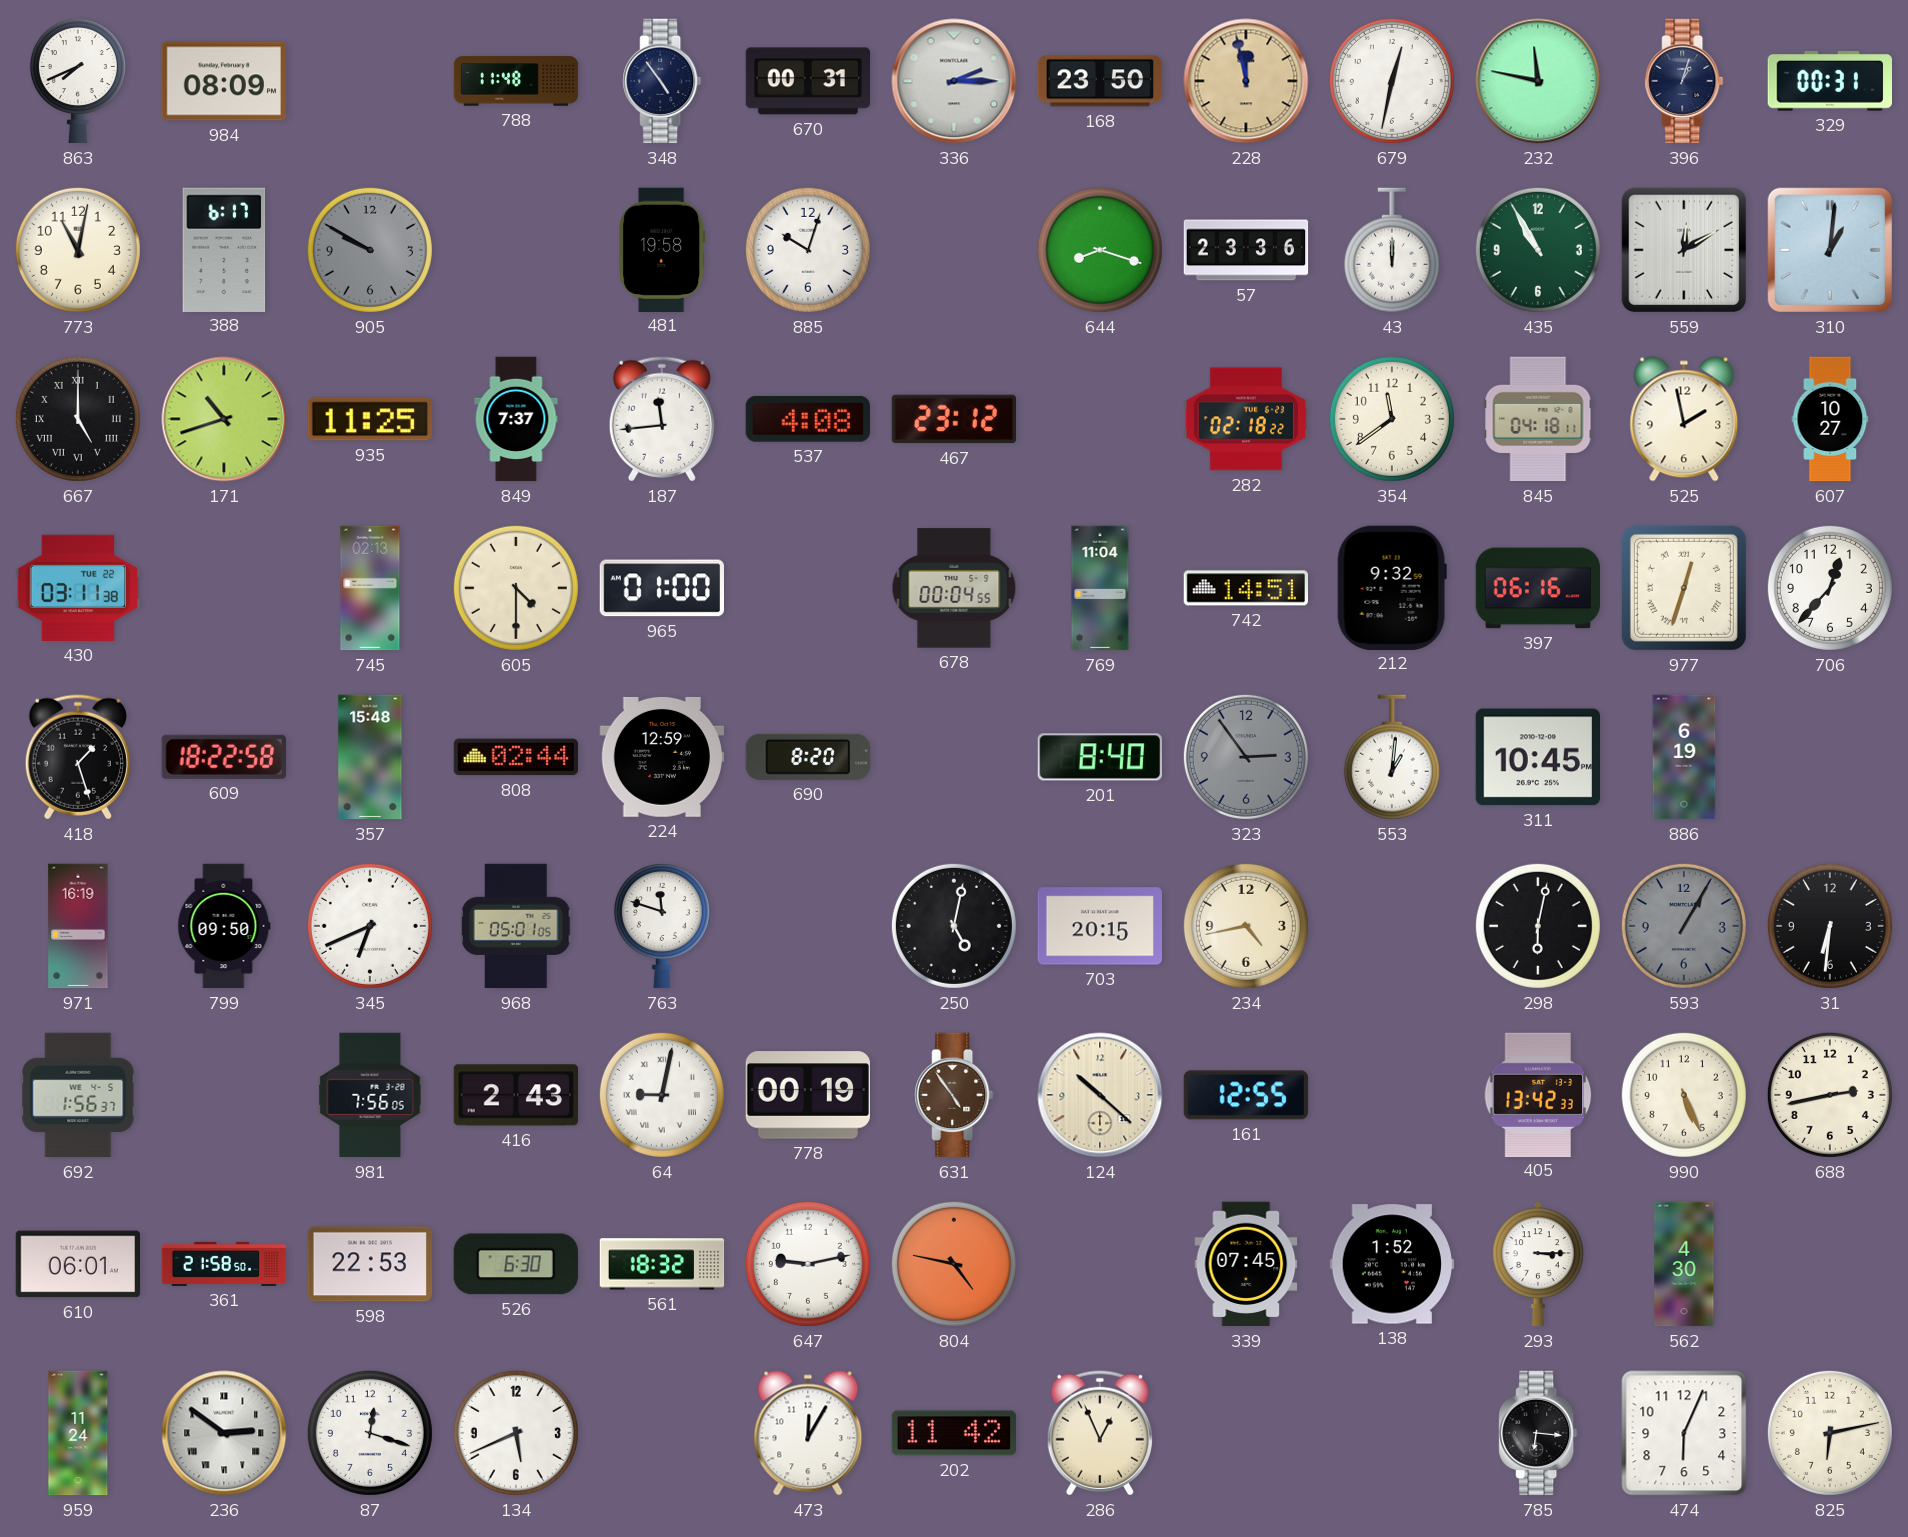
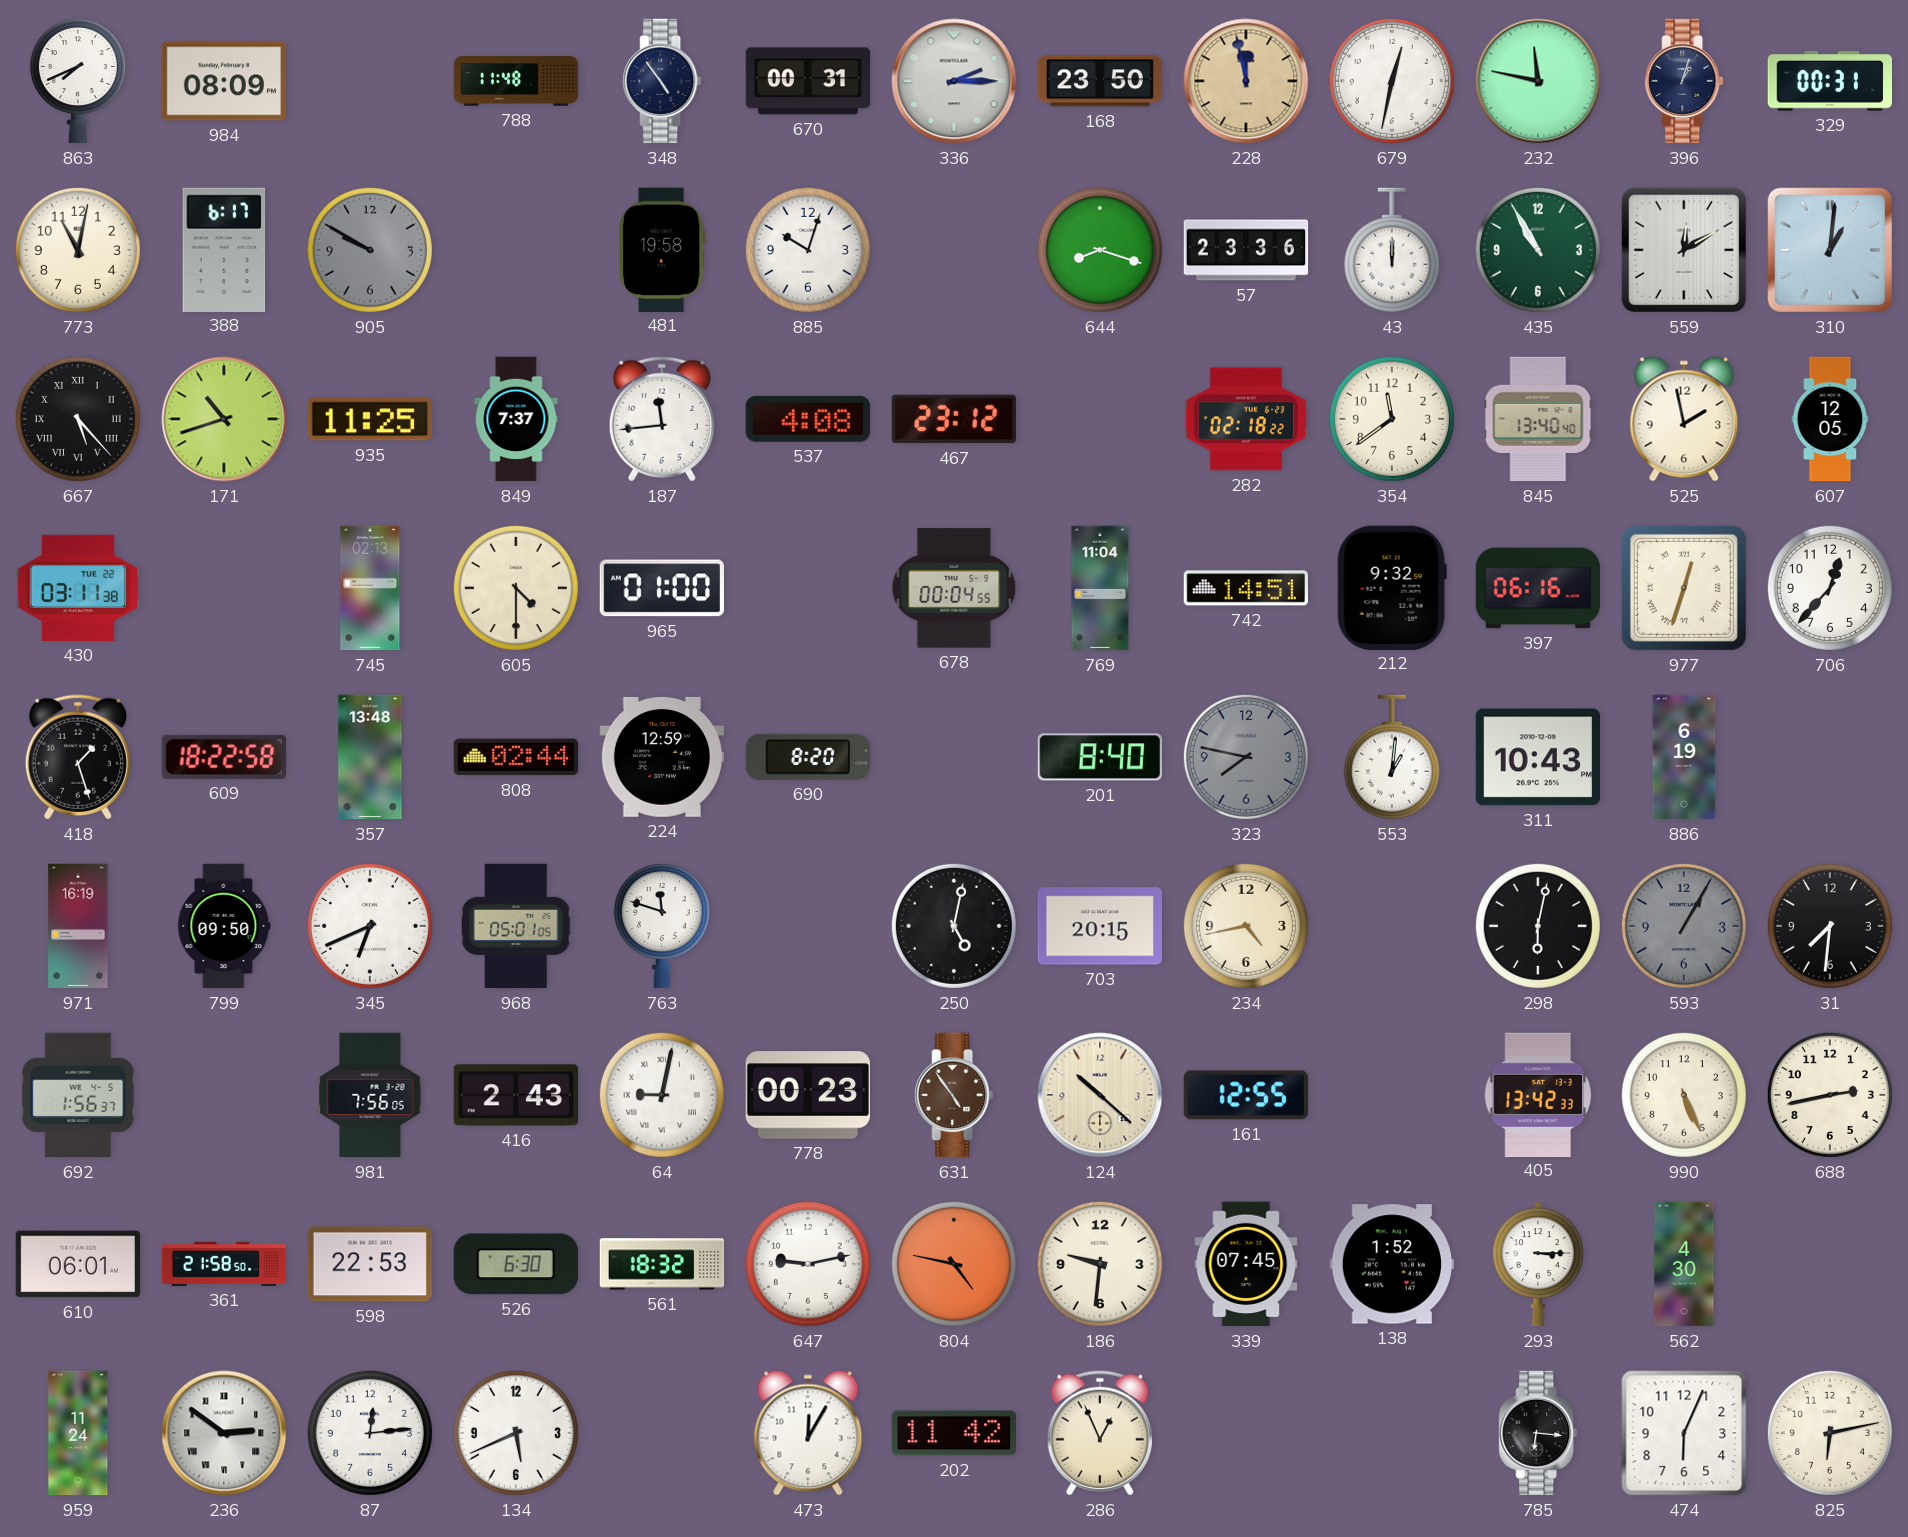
667: 5:00 -> 5:23
845: 04:18 -> 13:40
607: 10:27 -> 12:05
357: 15:48 -> 13:48
323: 2:54 -> 7:47
311: 10:45 -> 10:43
31: 6:31 -> 7:31
778: 00:19 -> 00:23
186: none -> 9:31
87: 12:18 -> 12:14
